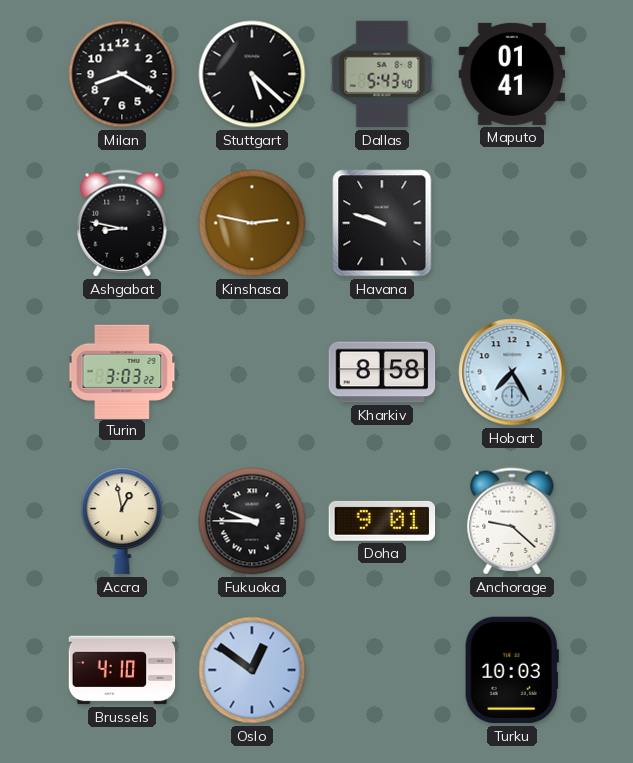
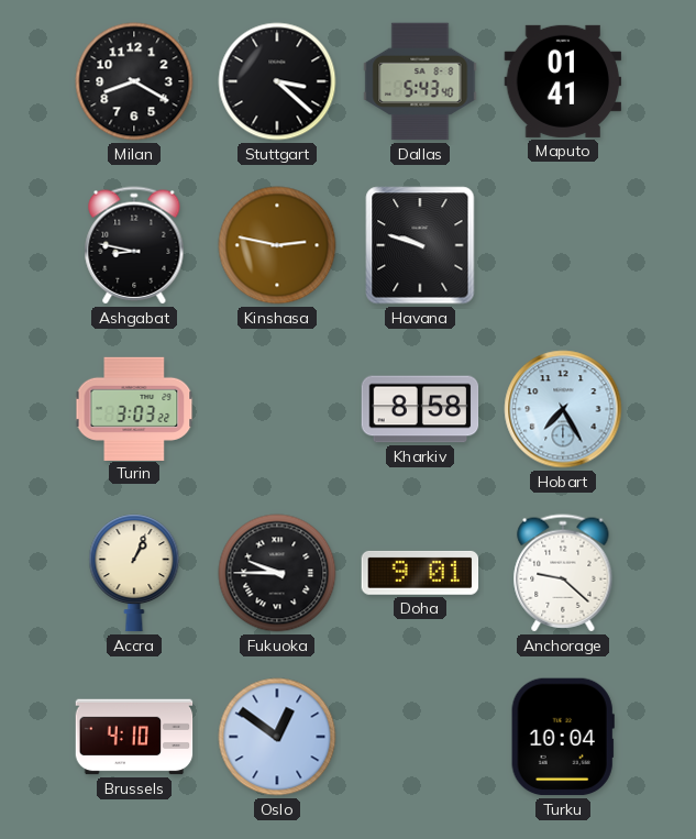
Stuttgart: 5:22 -> 3:22
Accra: 12:58 -> 1:04
Turku: 10:03 -> 10:04
